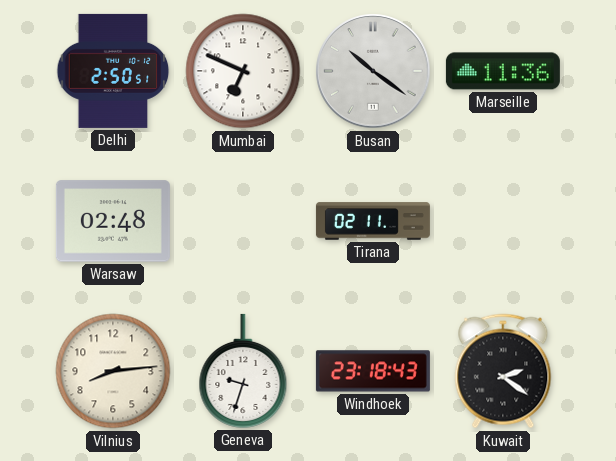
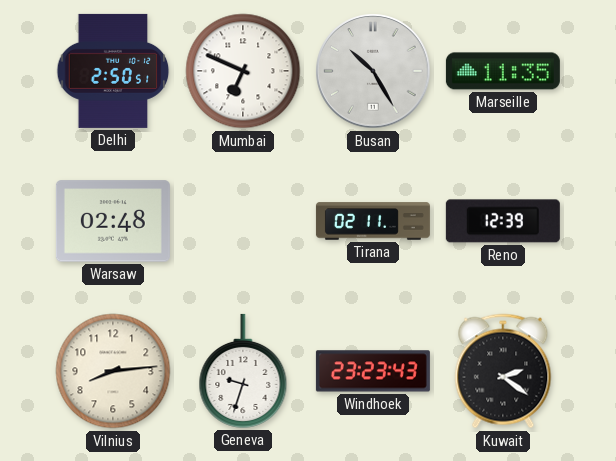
Busan: 10:21 -> 10:25
Marseille: 11:36 -> 11:35
Reno: none -> 12:39
Windhoek: 23:18 -> 23:23
